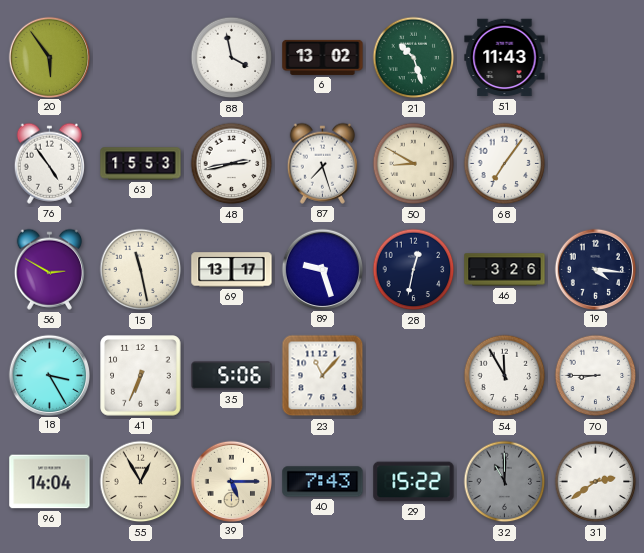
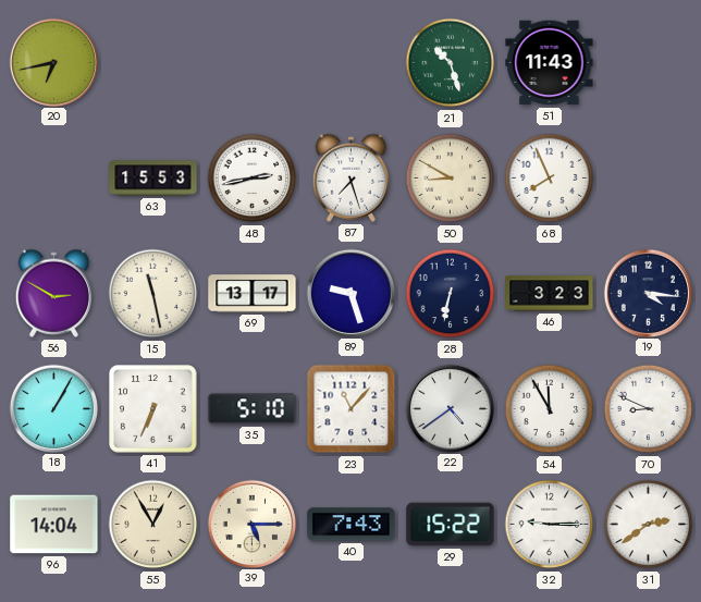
20: 5:54 -> 6:43
88: 3:58 -> none
6: 13:02 -> none
76: 4:54 -> none
68: 7:06 -> 7:56
28: 12:32 -> 6:32
46: 3:26 -> 3:23
18: 3:25 -> 1:05
35: 5:06 -> 5:10
22: none -> 4:39
70: 8:45 -> 8:49
32: 11:00 -> 9:15
32 dial: grey -> white
